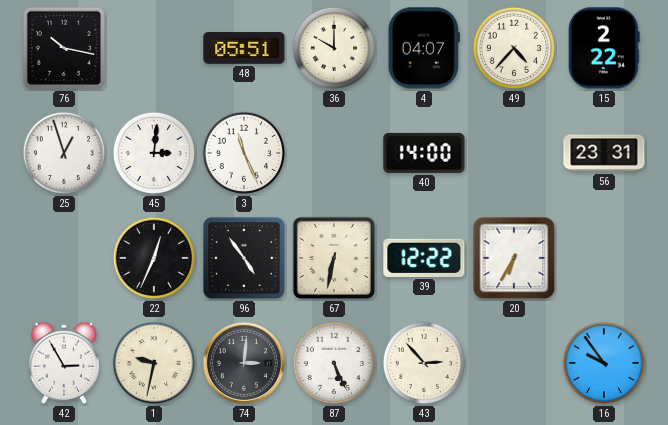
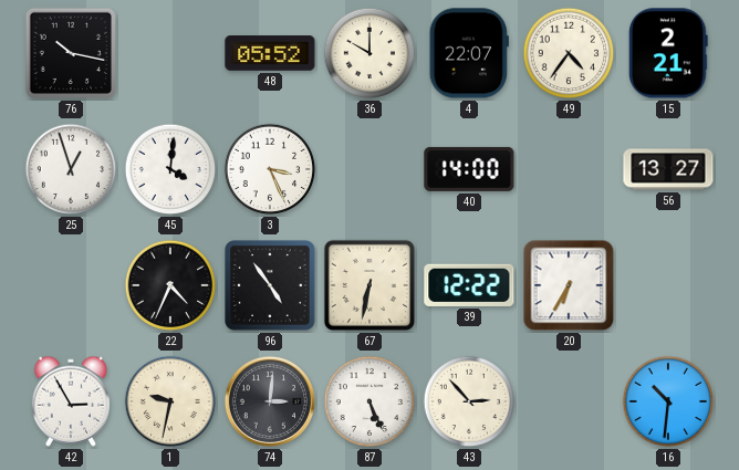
48: 05:51 -> 05:52
4: 04:07 -> 22:07
49: 4:37 -> 4:36
15: 2:22 -> 2:21
45: 3:01 -> 4:01
3: 11:26 -> 3:26
56: 23:31 -> 13:27
22: 12:34 -> 4:34
16: 9:54 -> 10:31
